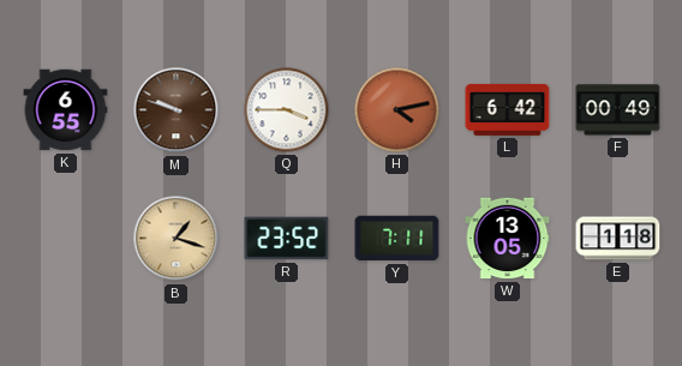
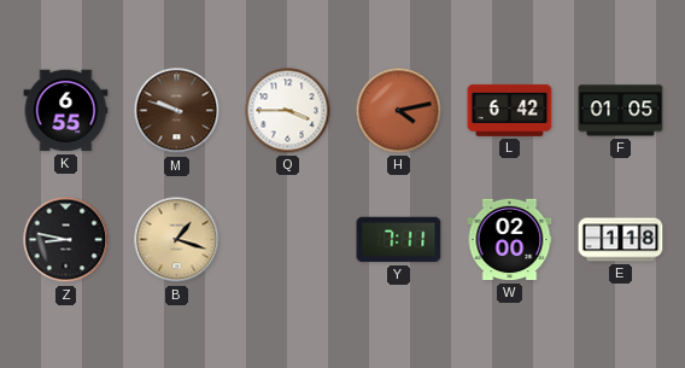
F: 00:49 -> 01:05
Z: none -> 8:47
R: 23:52 -> none
W: 13:05 -> 02:00
